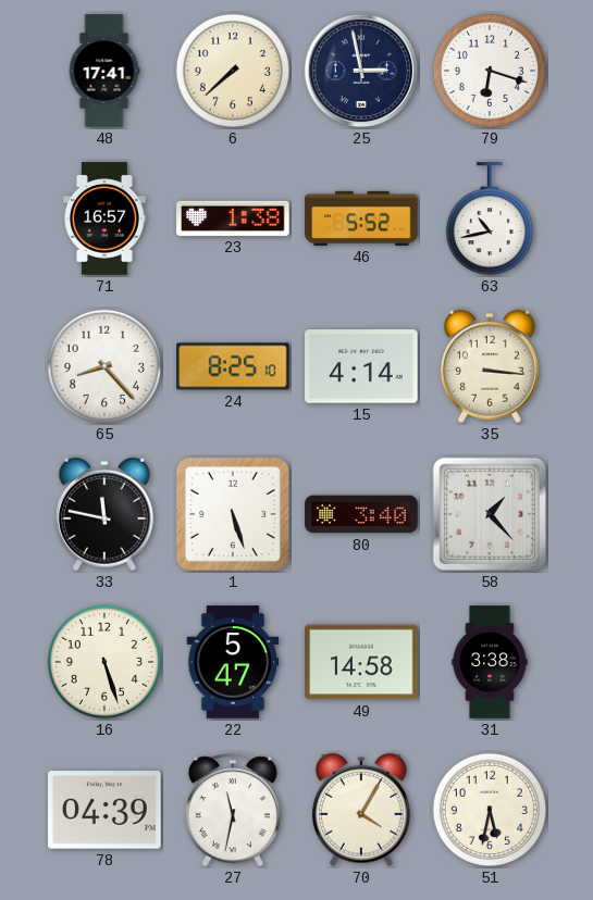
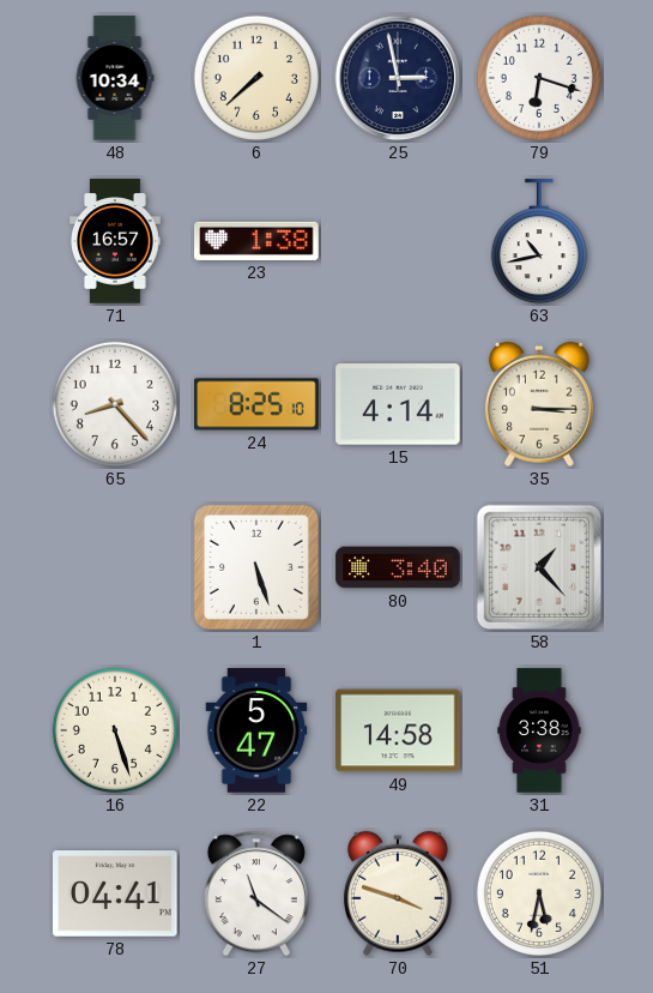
48: 17:41 -> 10:34
46: 5:52 -> none
35: 3:16 -> 3:15
33: 11:47 -> none
78: 04:39 -> 04:41
27: 11:32 -> 11:21
70: 4:05 -> 3:48
